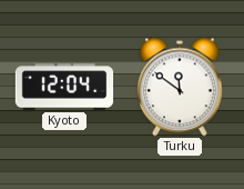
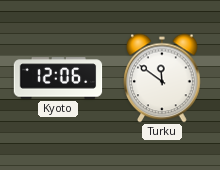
Kyoto: 12:04 -> 12:06
